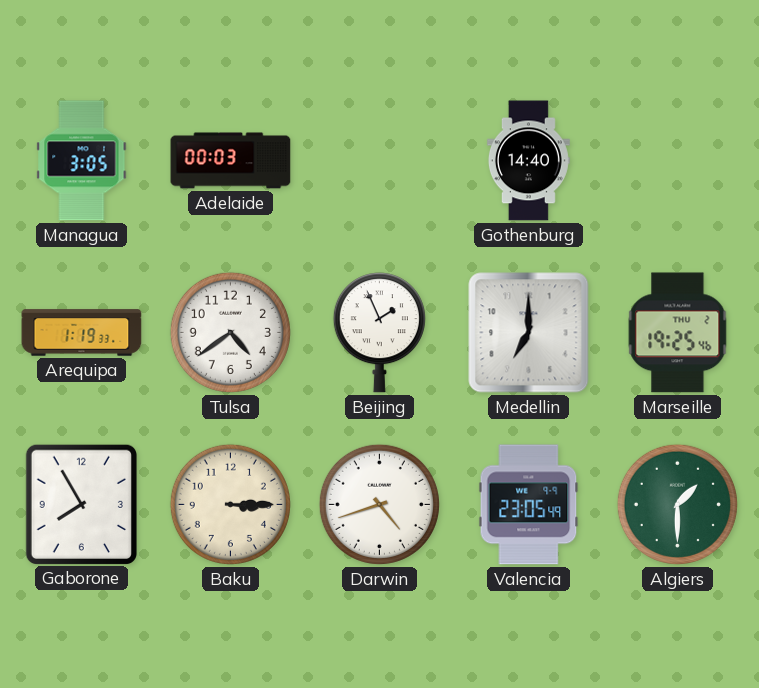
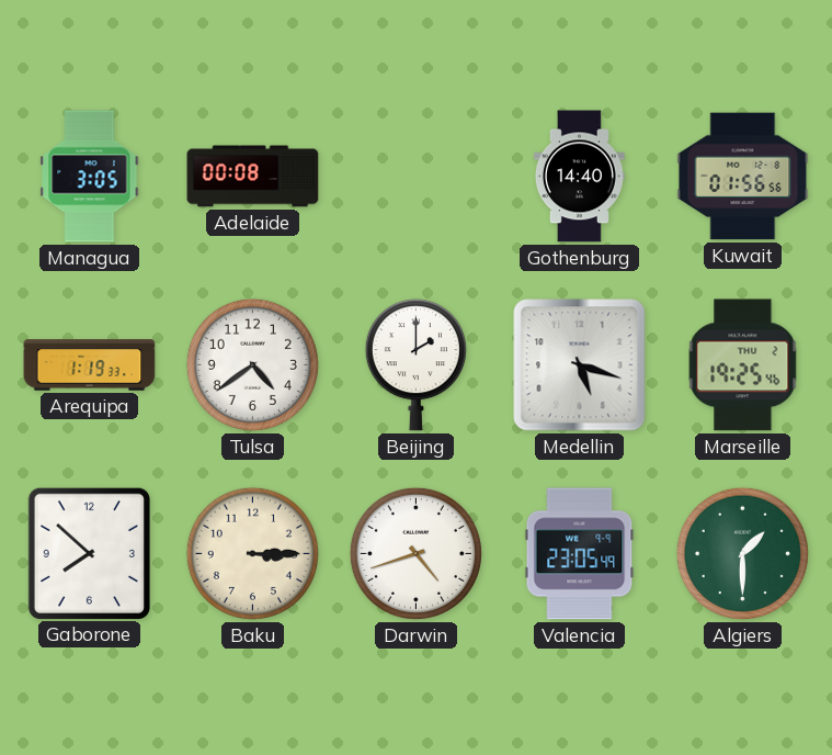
Adelaide: 00:03 -> 00:08
Kuwait: none -> 01:56
Beijing: 1:56 -> 2:00
Medellin: 7:00 -> 5:18
Gaborone: 7:55 -> 7:52
